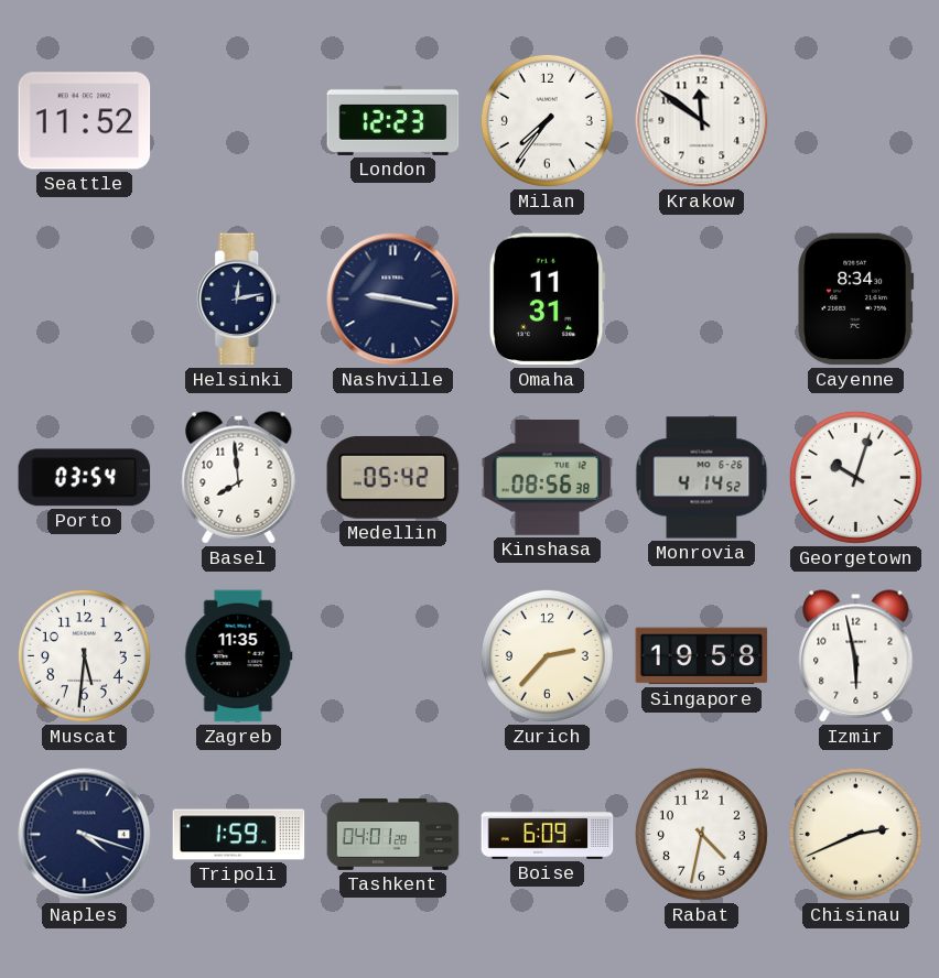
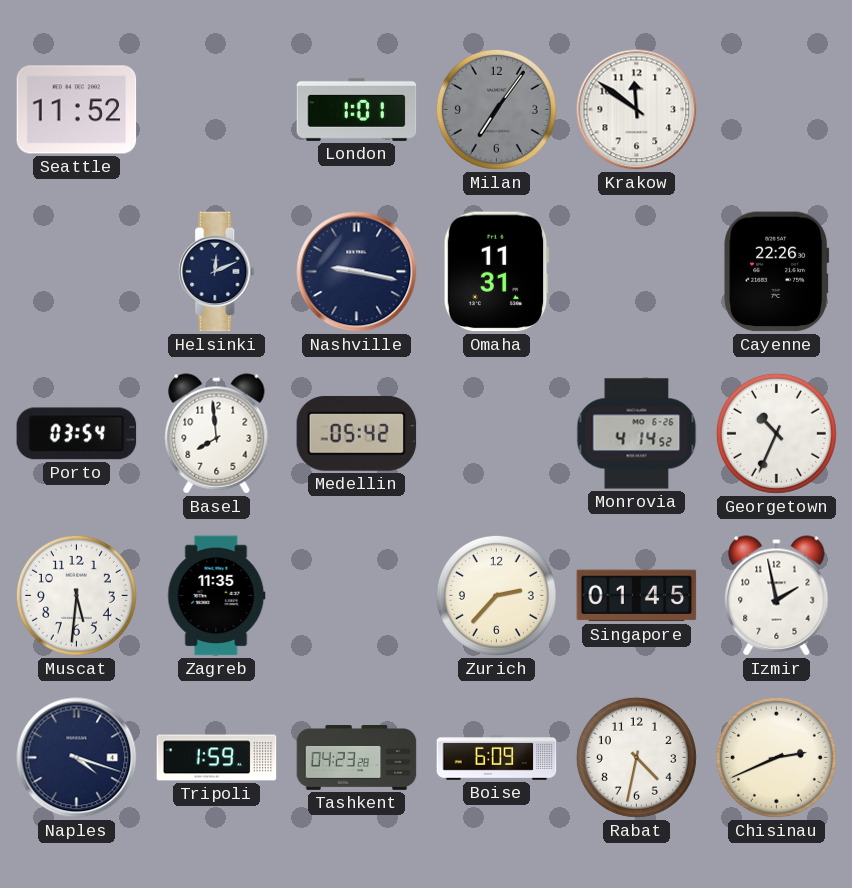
London: 12:23 -> 1:01
Milan: 7:36 -> 7:06
Milan dial: white -> grey
Helsinki: 12:13 -> 12:11
Cayenne: 8:34 -> 22:26
Kinshasa: 08:56 -> none
Georgetown: 10:03 -> 10:34
Singapore: 19:58 -> 01:45
Izmir: 5:58 -> 1:58
Tashkent: 04:01 -> 04:23
